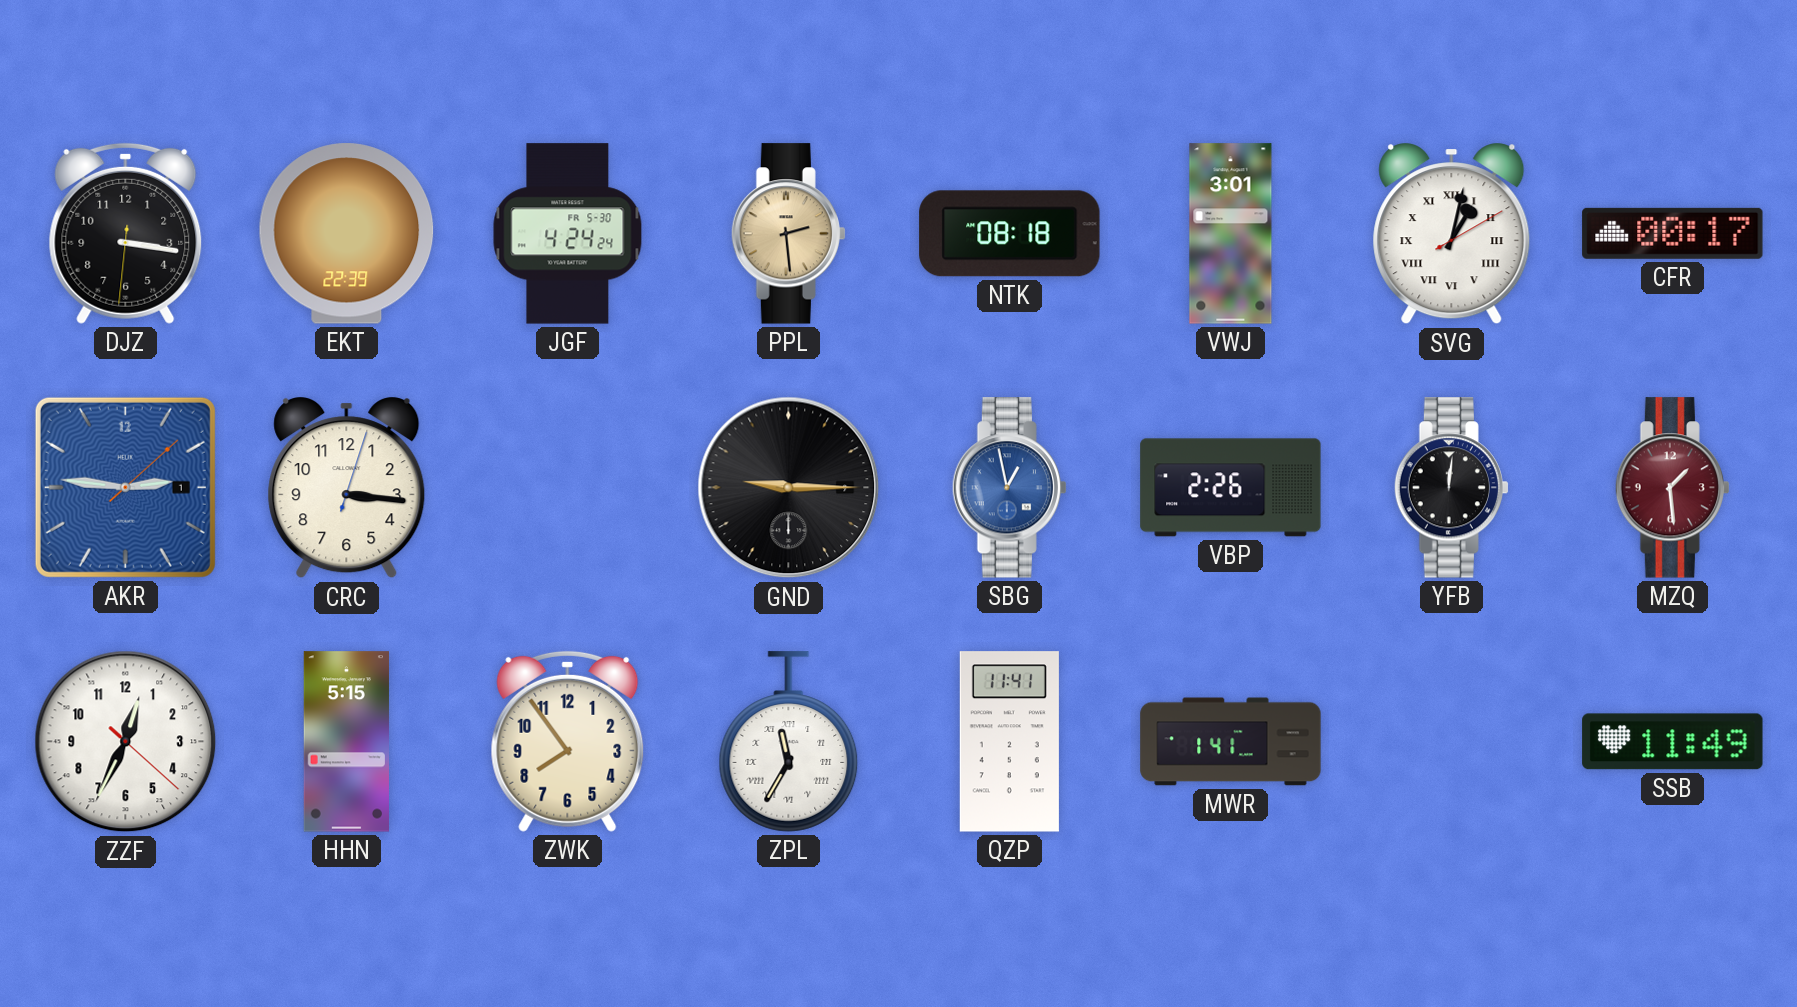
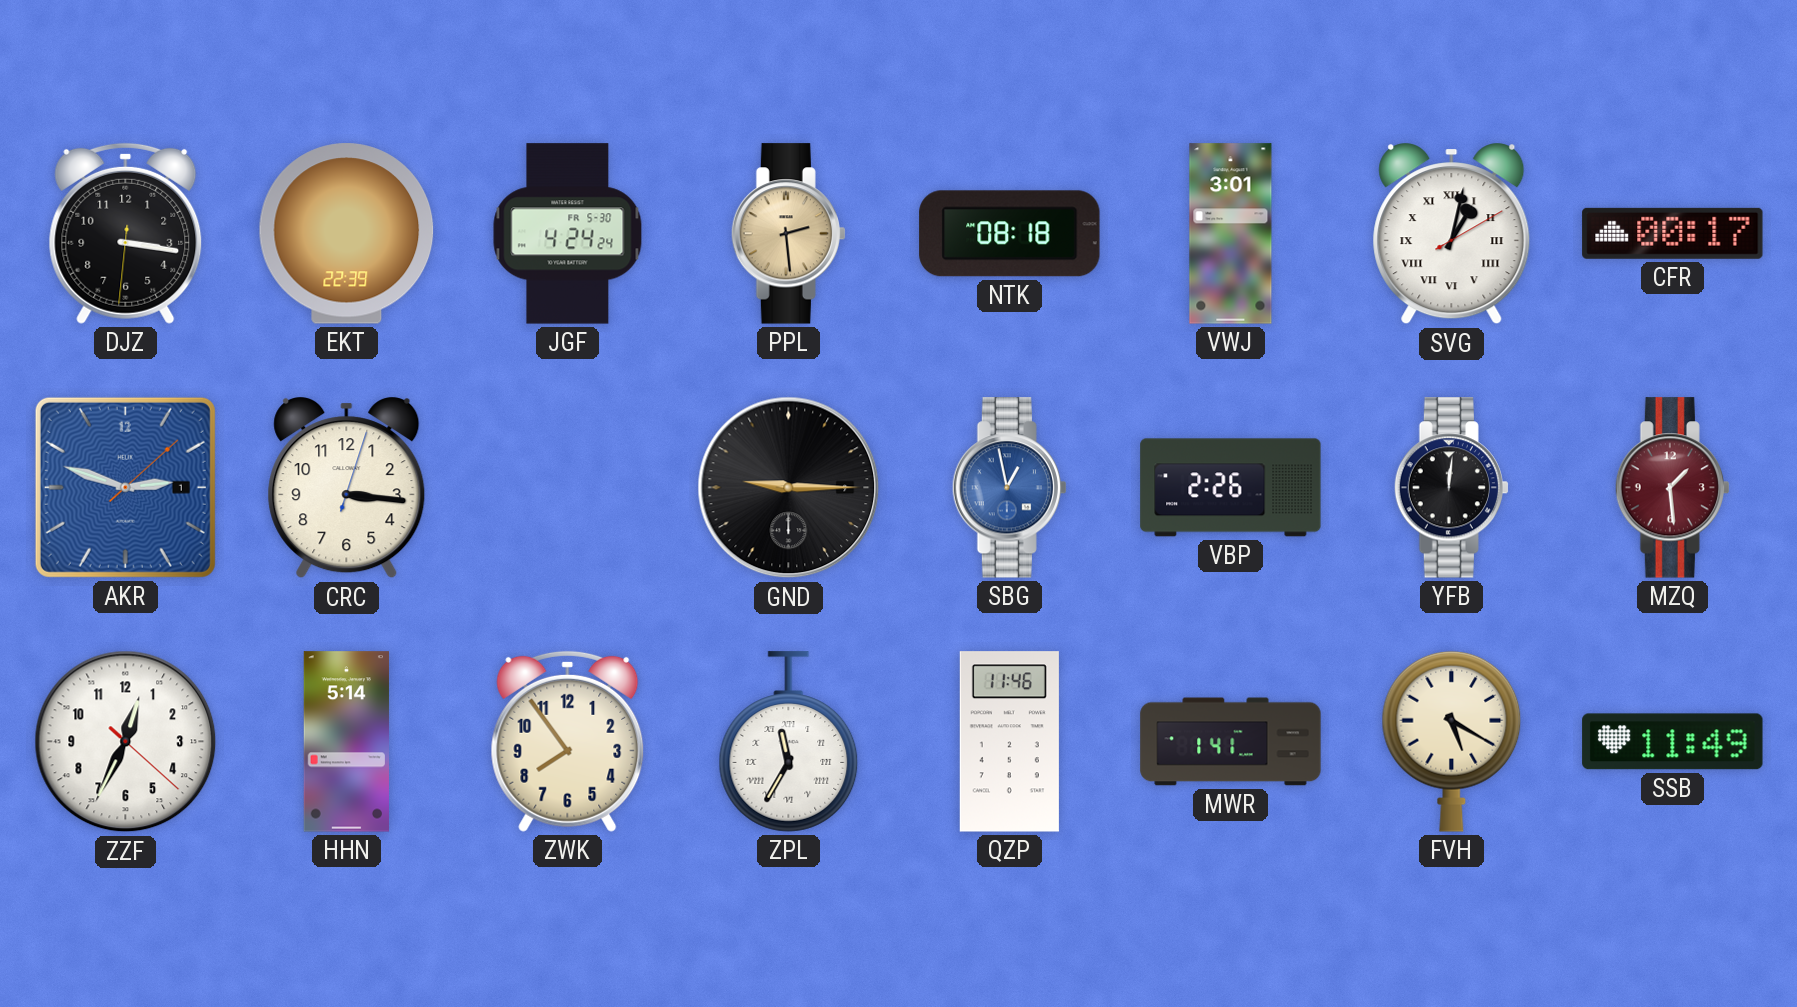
AKR: 2:46 -> 2:48
HHN: 5:15 -> 5:14
QZP: 11:41 -> 11:46
FVH: none -> 5:20
